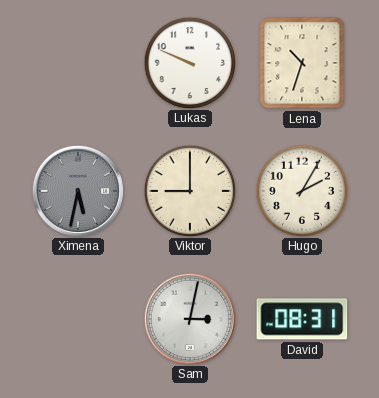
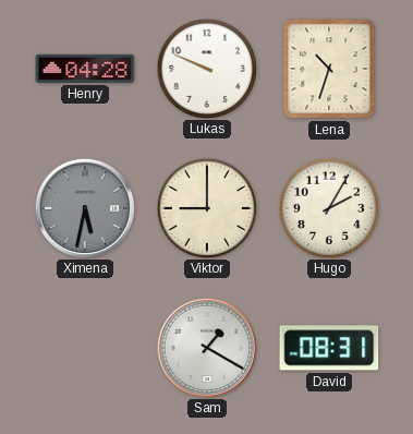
Henry: none -> 04:28
Sam: 3:02 -> 1:20
